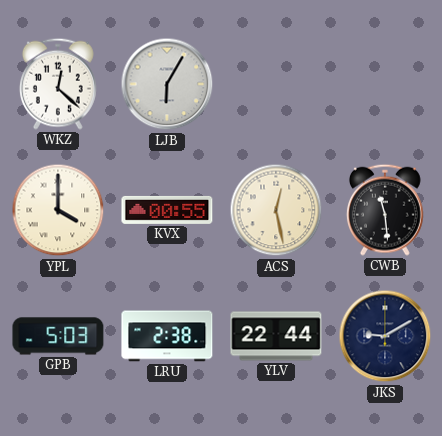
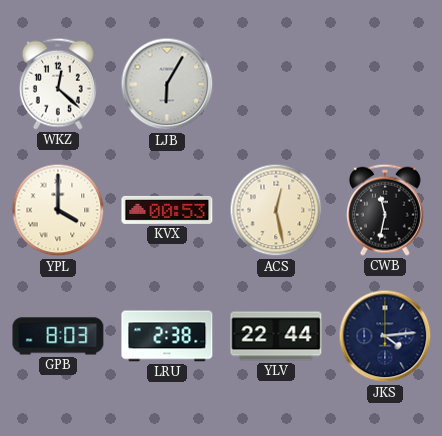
KVX: 00:55 -> 00:53
CWB: 11:29 -> 11:32
GPB: 5:03 -> 8:03
JKS: 9:10 -> 4:14
